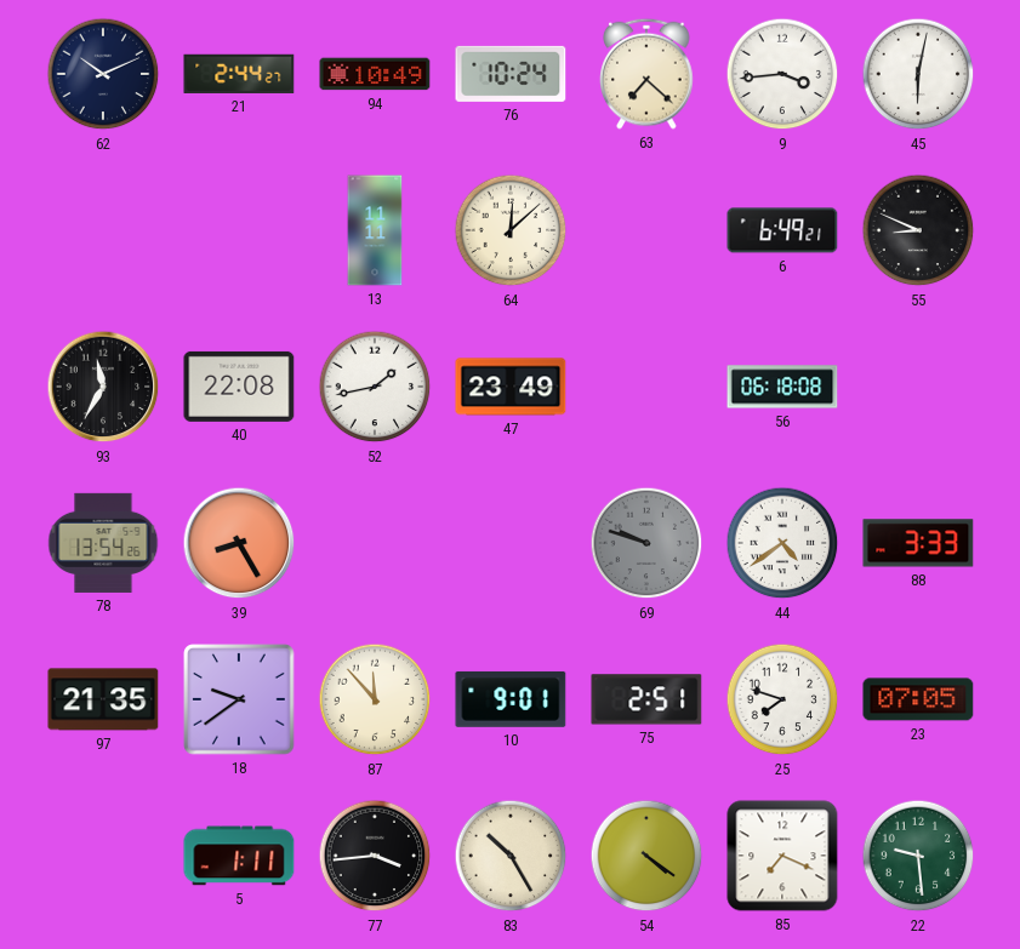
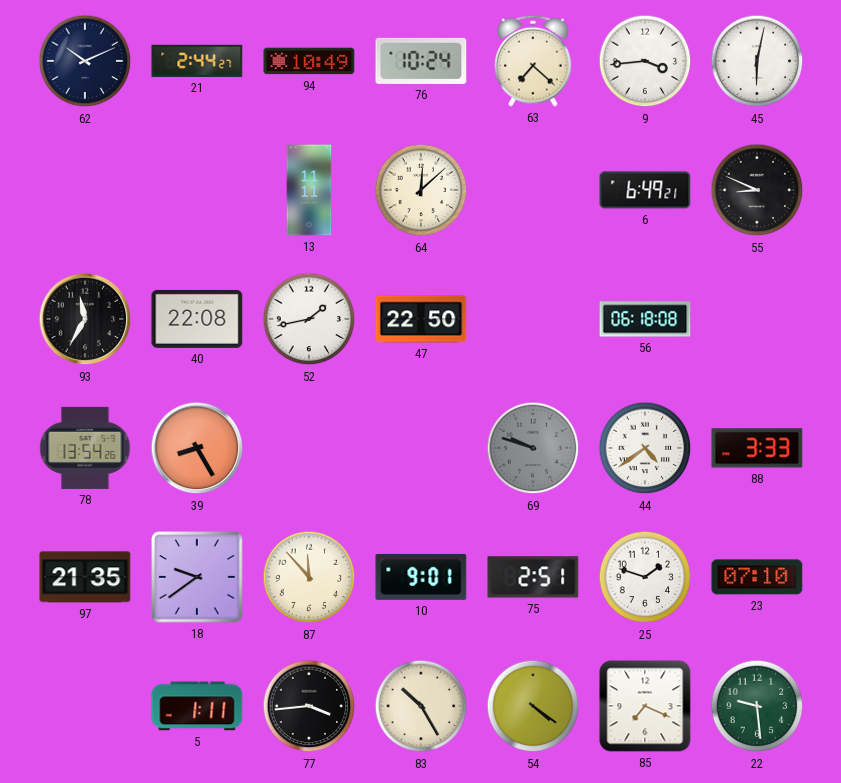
47: 23:49 -> 22:50
25: 7:48 -> 1:48
23: 07:05 -> 07:10
